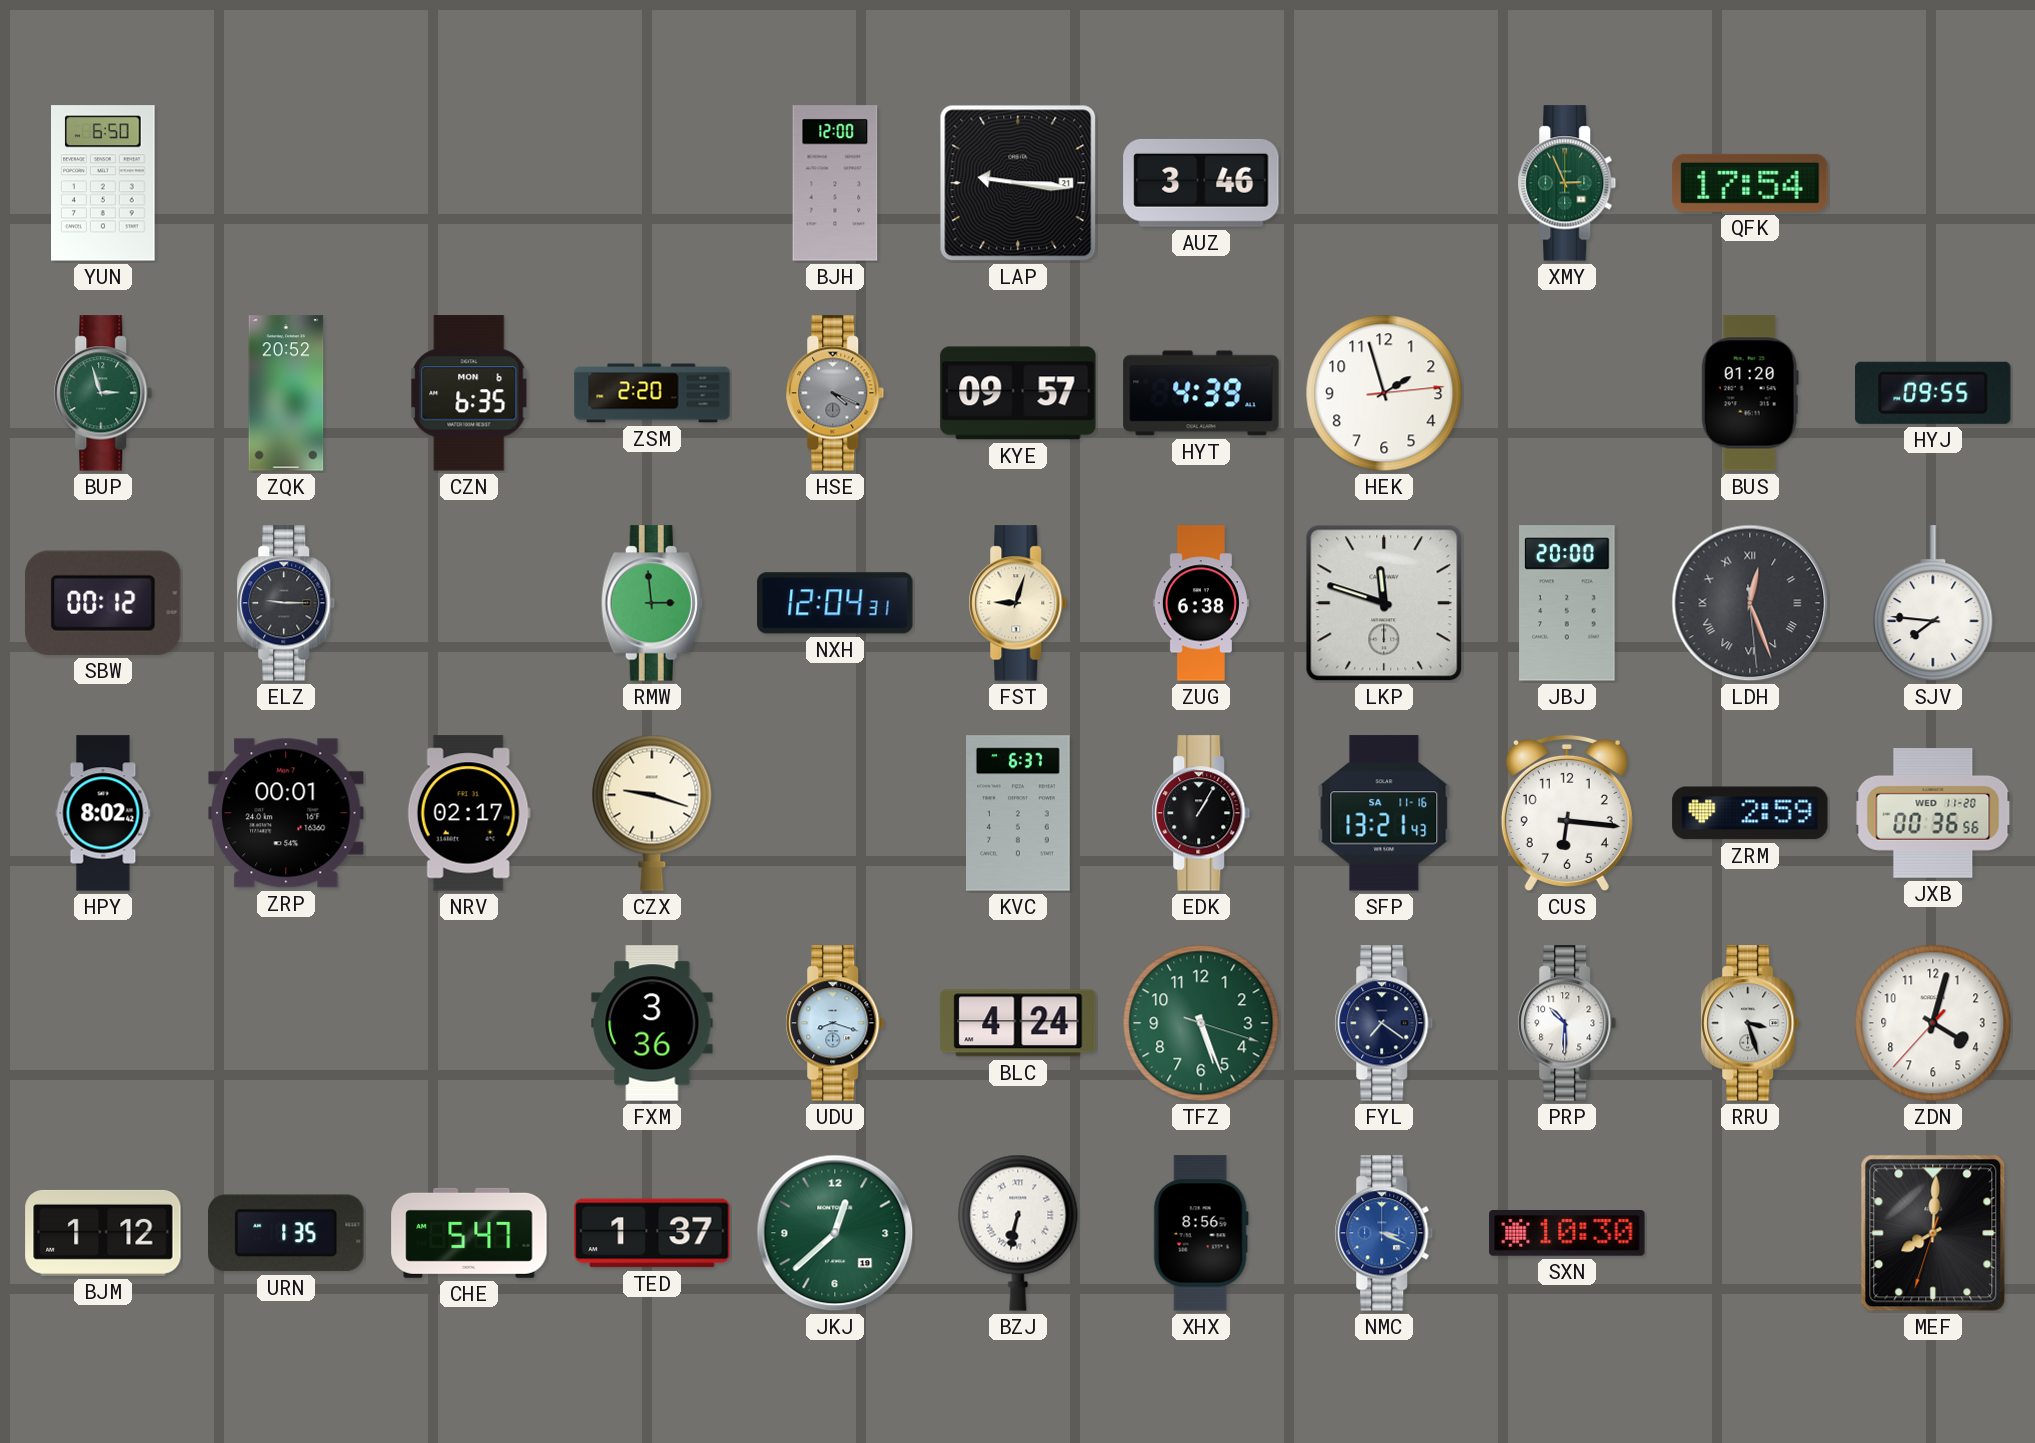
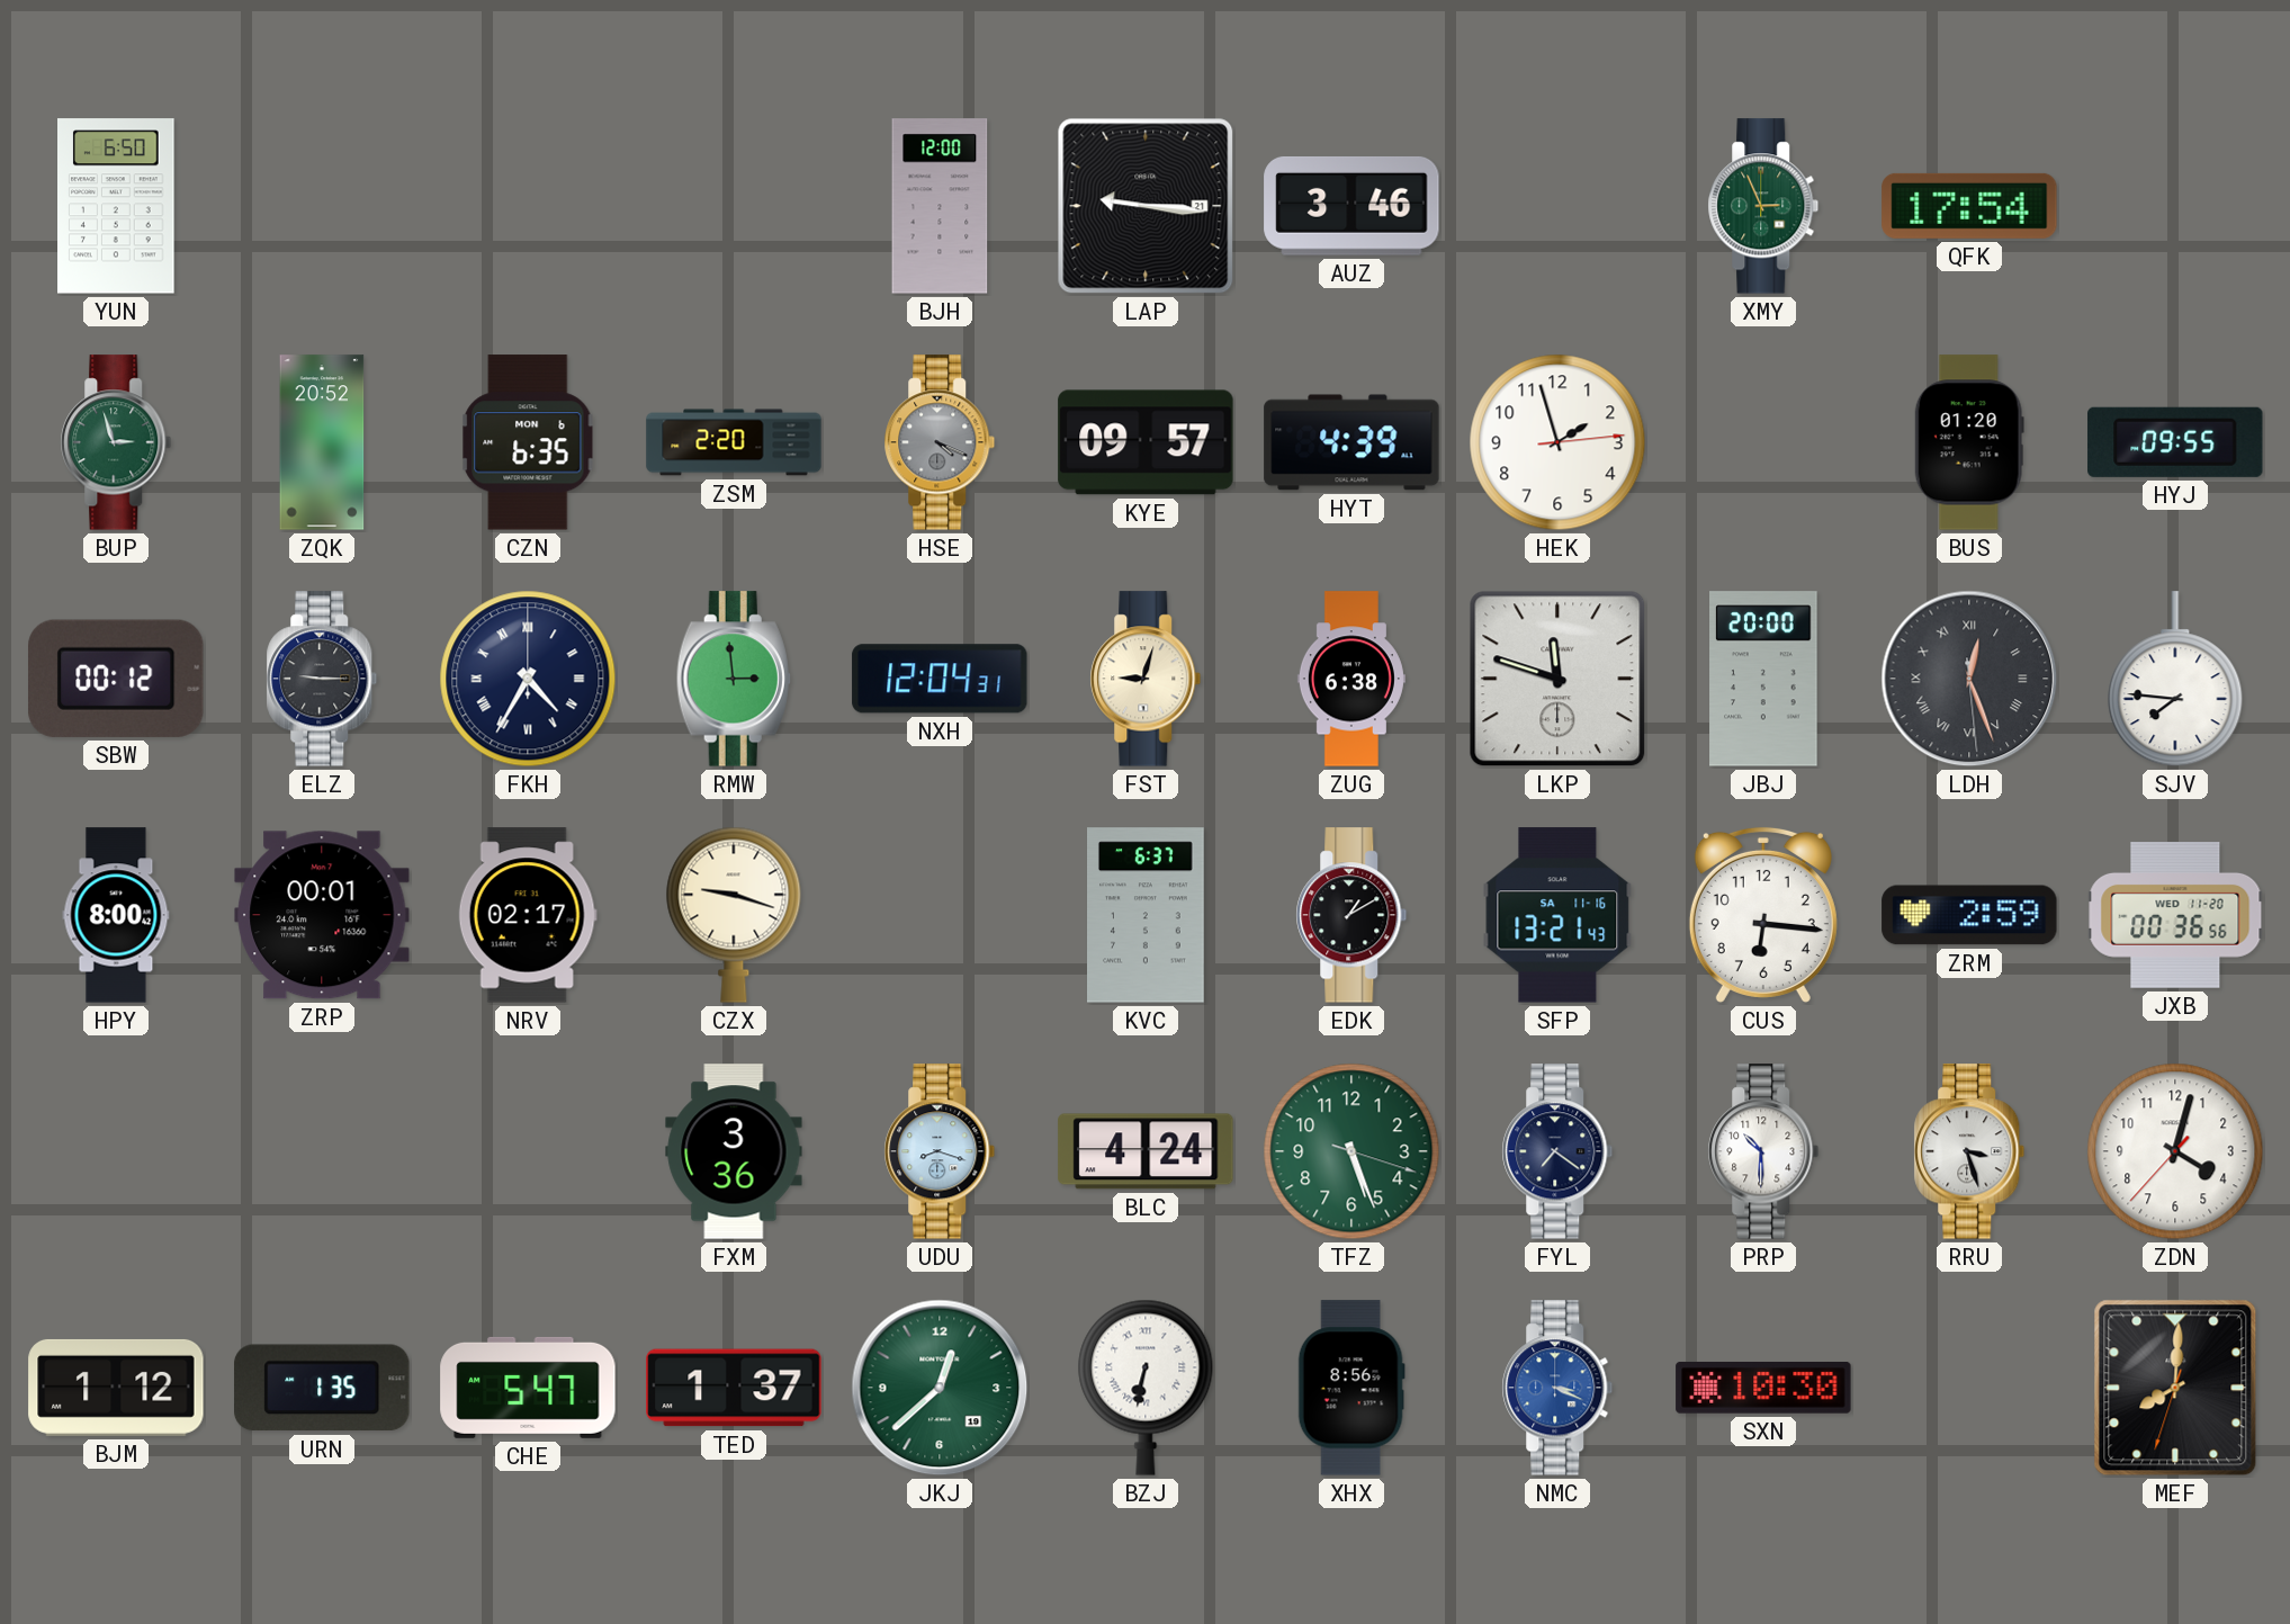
FKH: none -> 4:35
HPY: 8:02 -> 8:00
EDK: 1:05 -> 1:10
